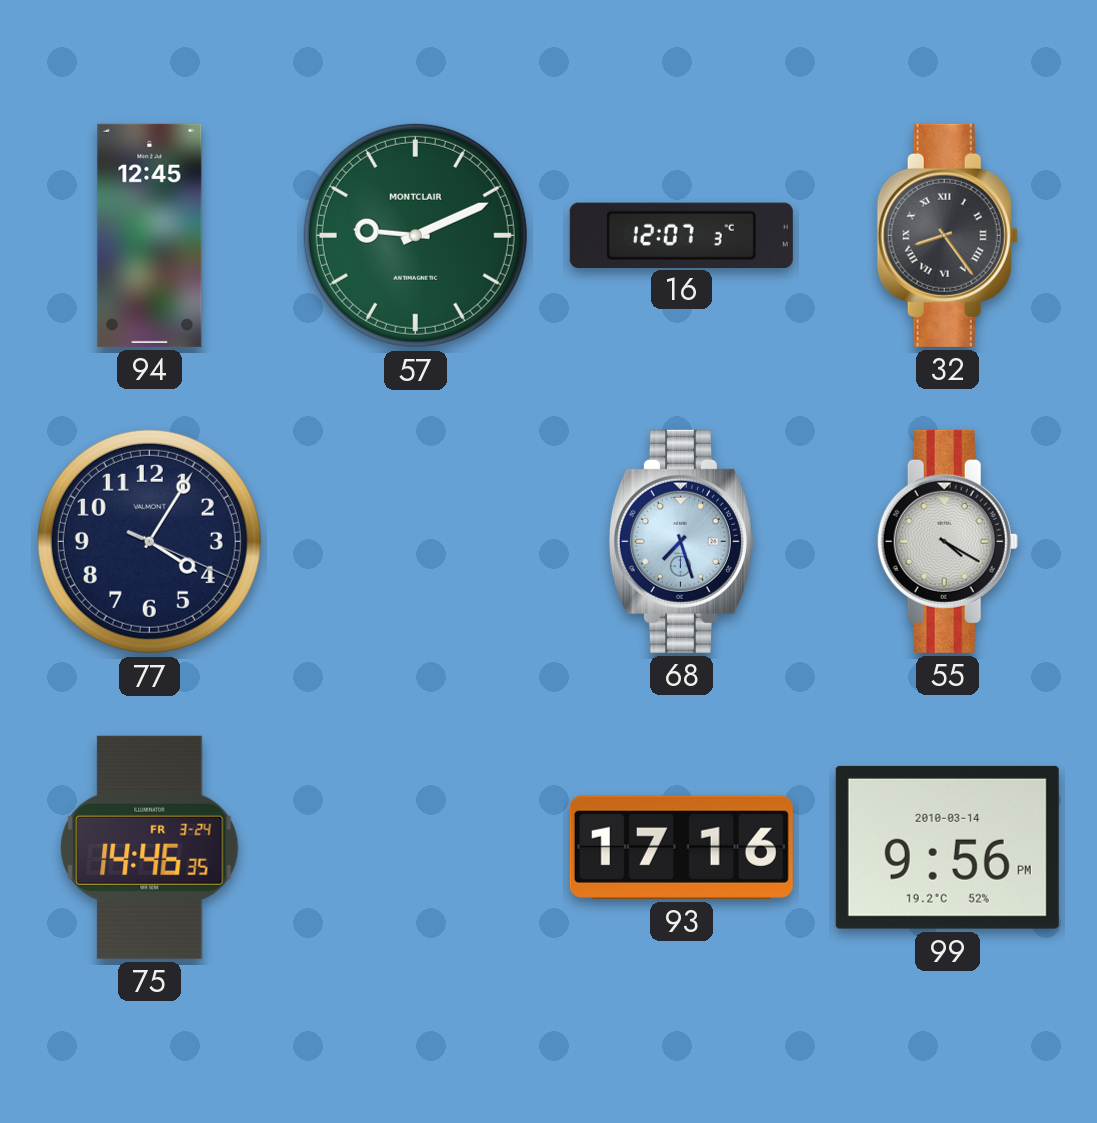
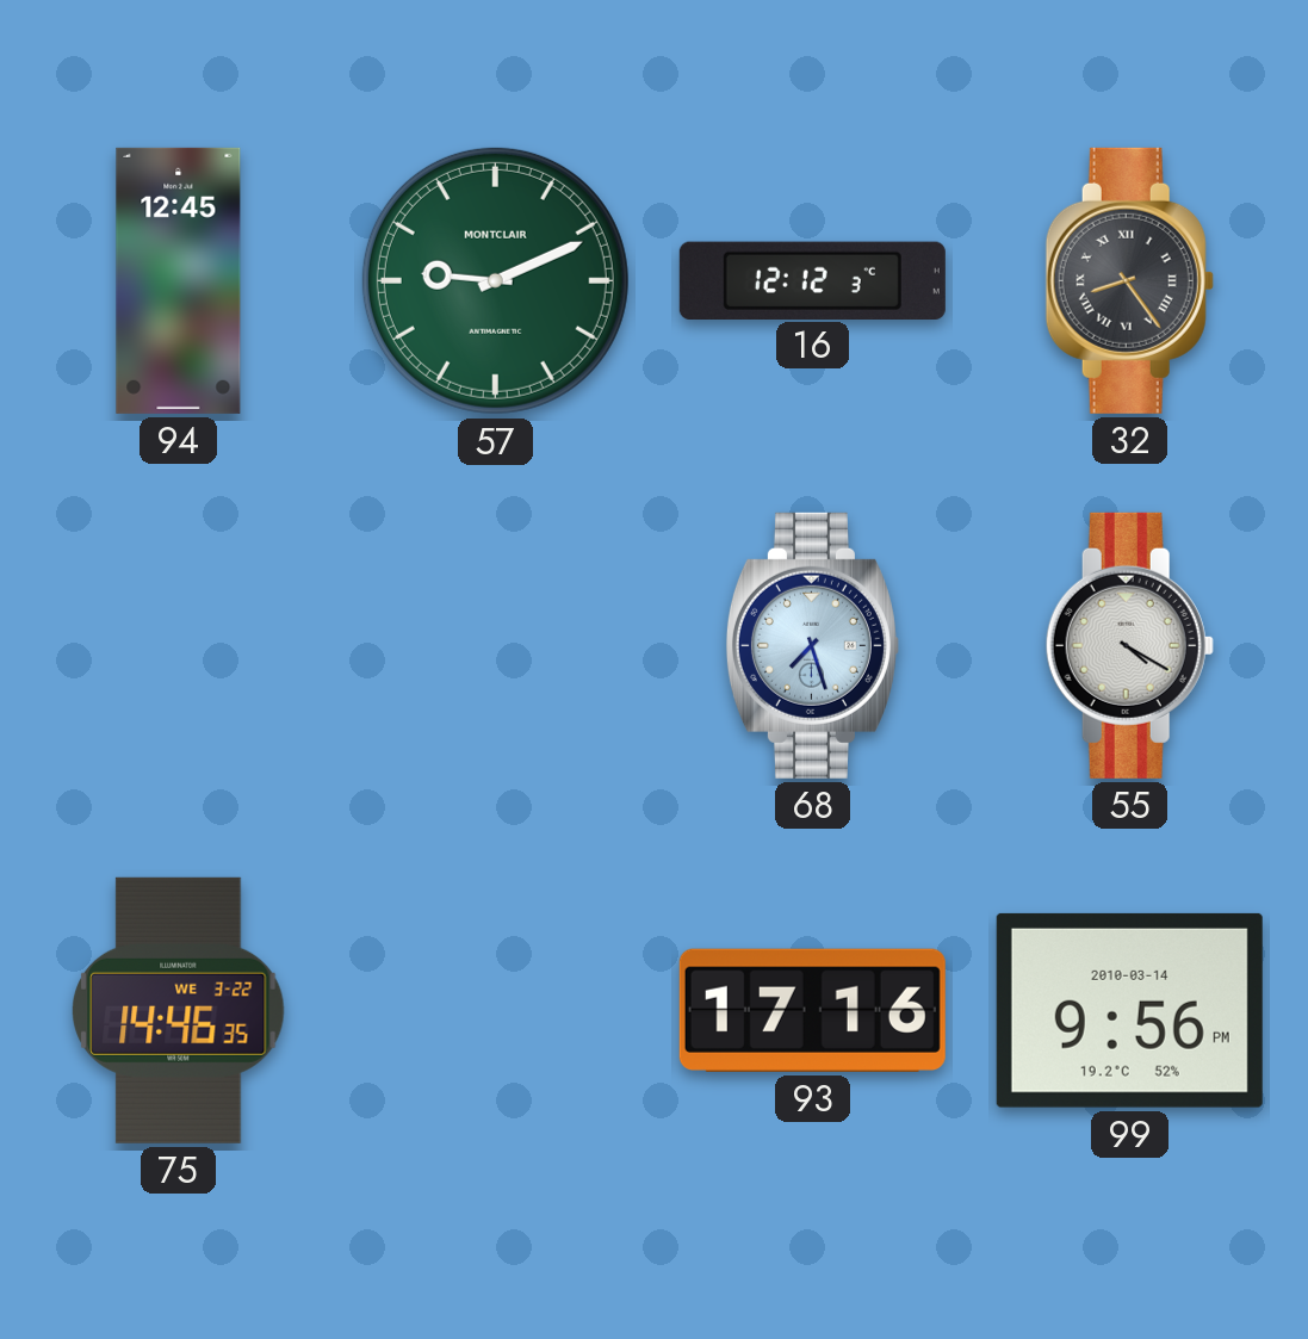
16: 12:07 -> 12:12
77: 4:05 -> none
75 date: FR 3-24 -> WE 3-22
